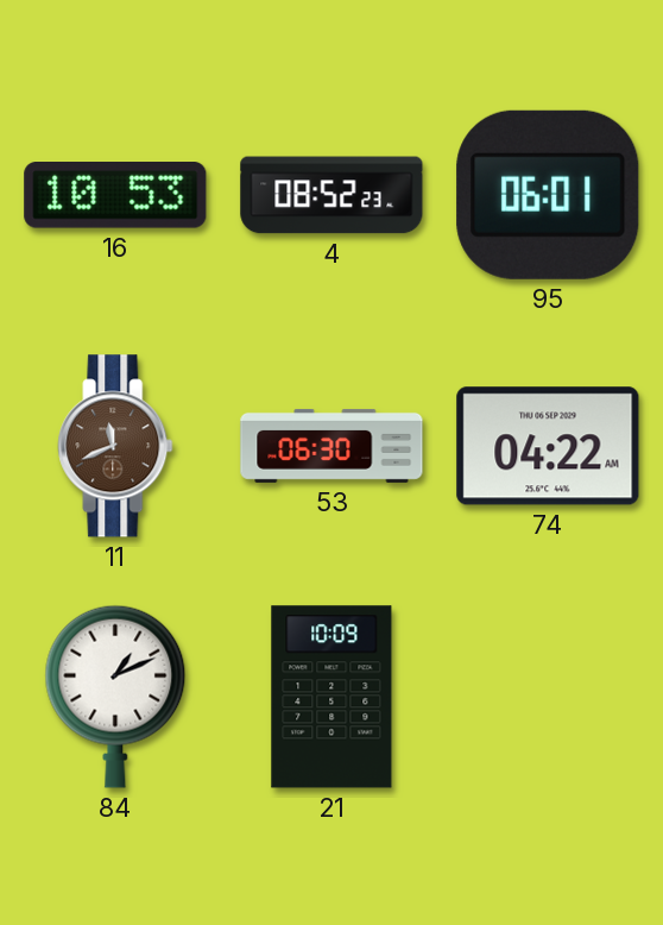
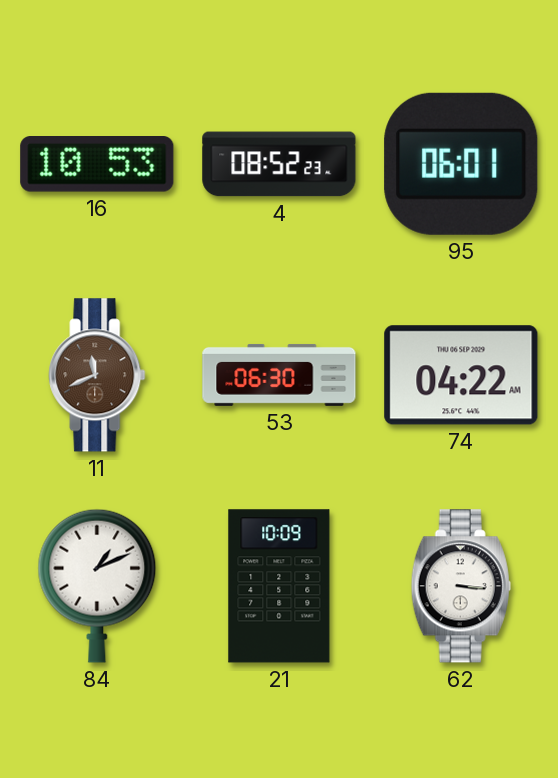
62: none -> 3:16
